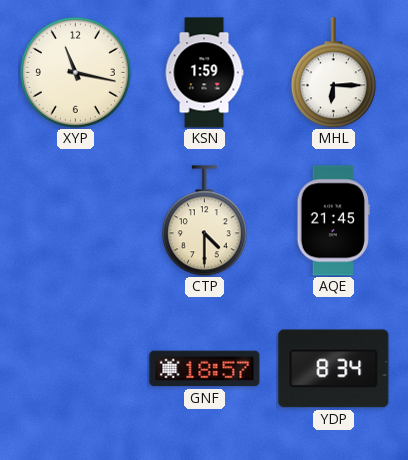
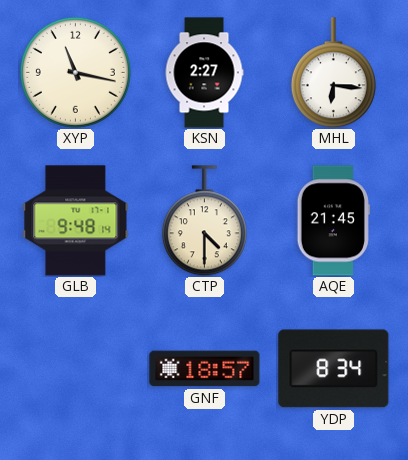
KSN: 1:59 -> 2:27
MHL: 6:15 -> 6:16
GLB: none -> 9:48
